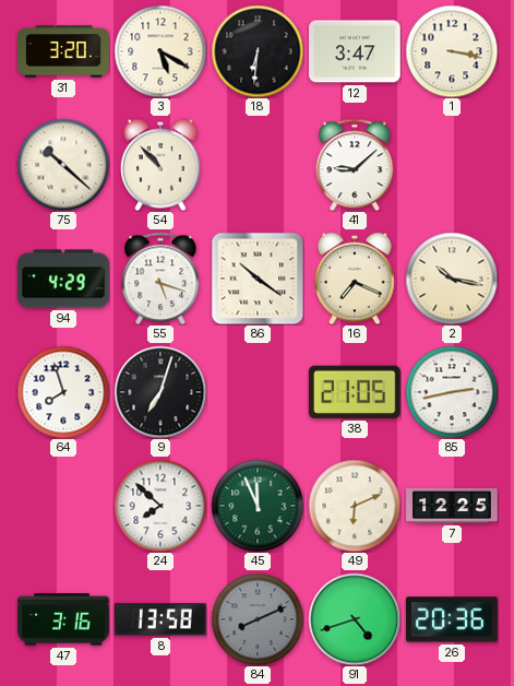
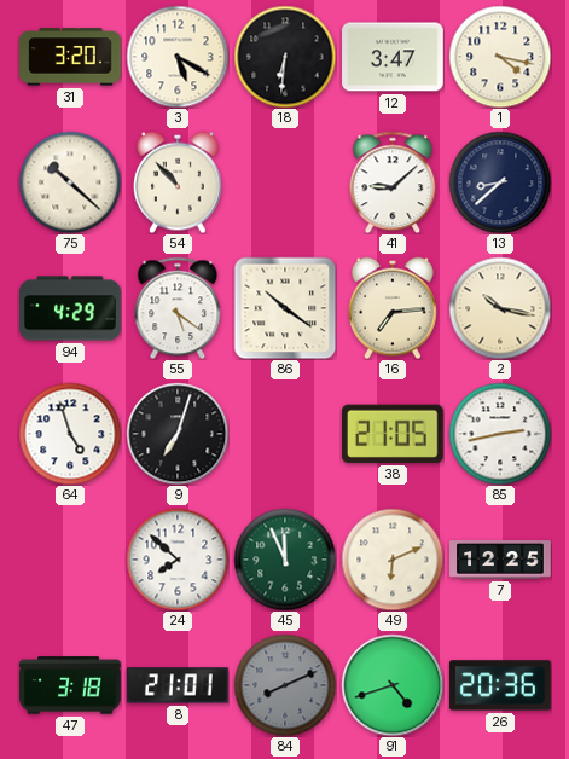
1: 3:17 -> 4:17
13: none -> 8:38
55: 5:18 -> 5:21
16: 7:19 -> 7:14
64: 7:57 -> 4:57
47: 3:16 -> 3:18
8: 13:58 -> 21:01
